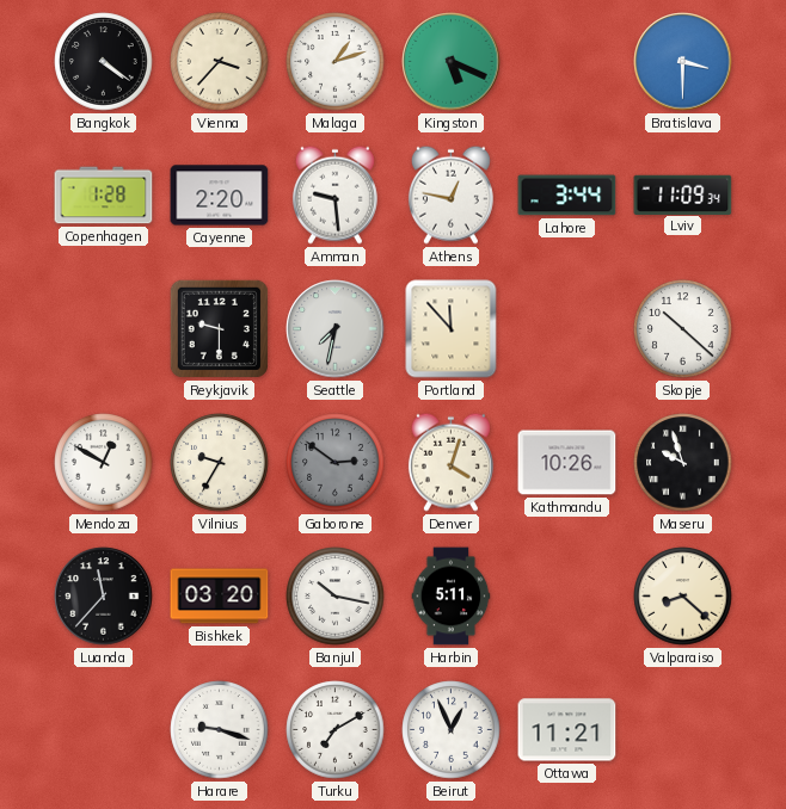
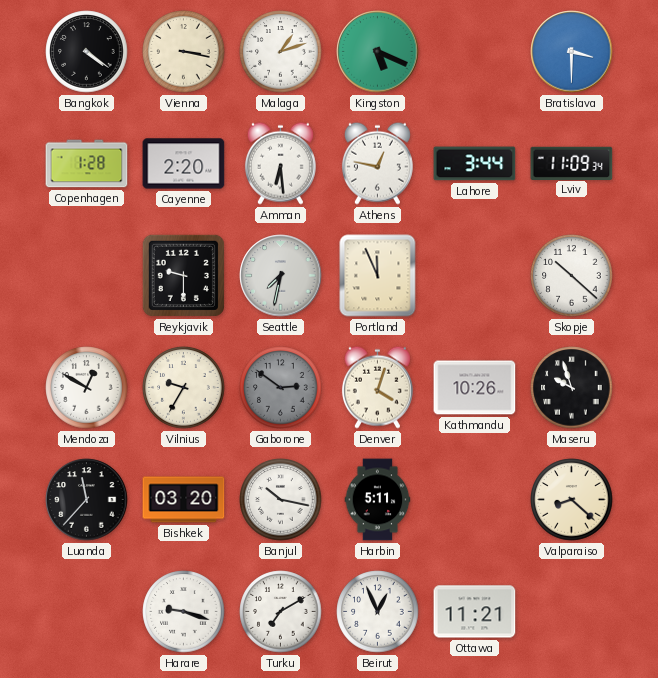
Vienna: 3:37 -> 3:17
Amman: 9:29 -> 6:29
Portland: 11:53 -> 11:56
